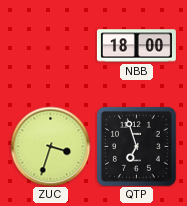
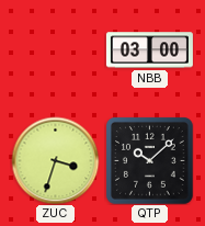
NBB: 18:00 -> 03:00
QTP: 6:57 -> 10:08
